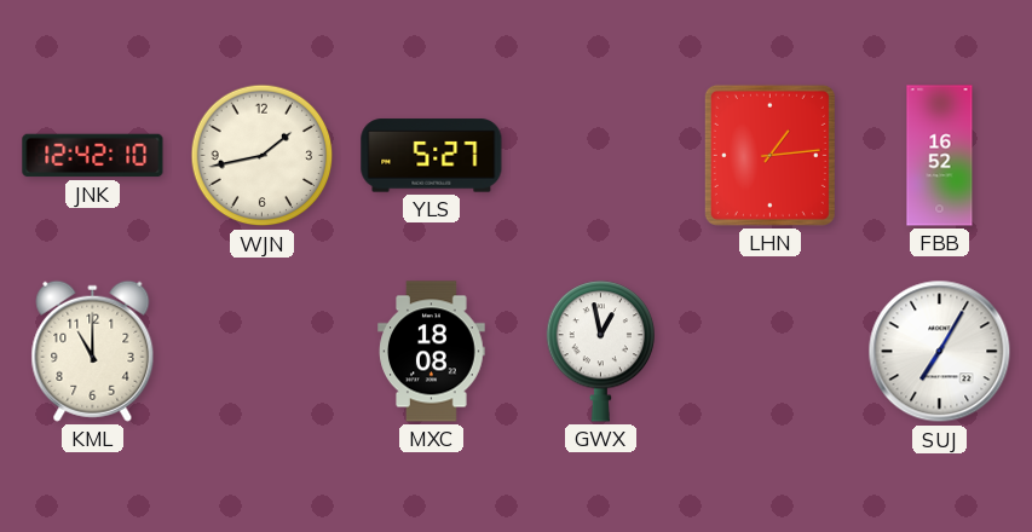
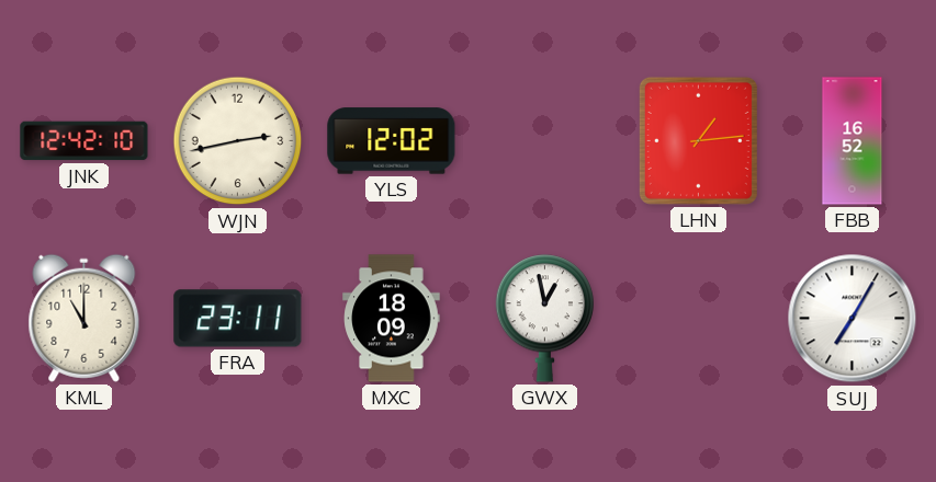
WJN: 1:43 -> 2:43
YLS: 5:27 -> 12:02
FRA: none -> 23:11
MXC: 18:08 -> 18:09
